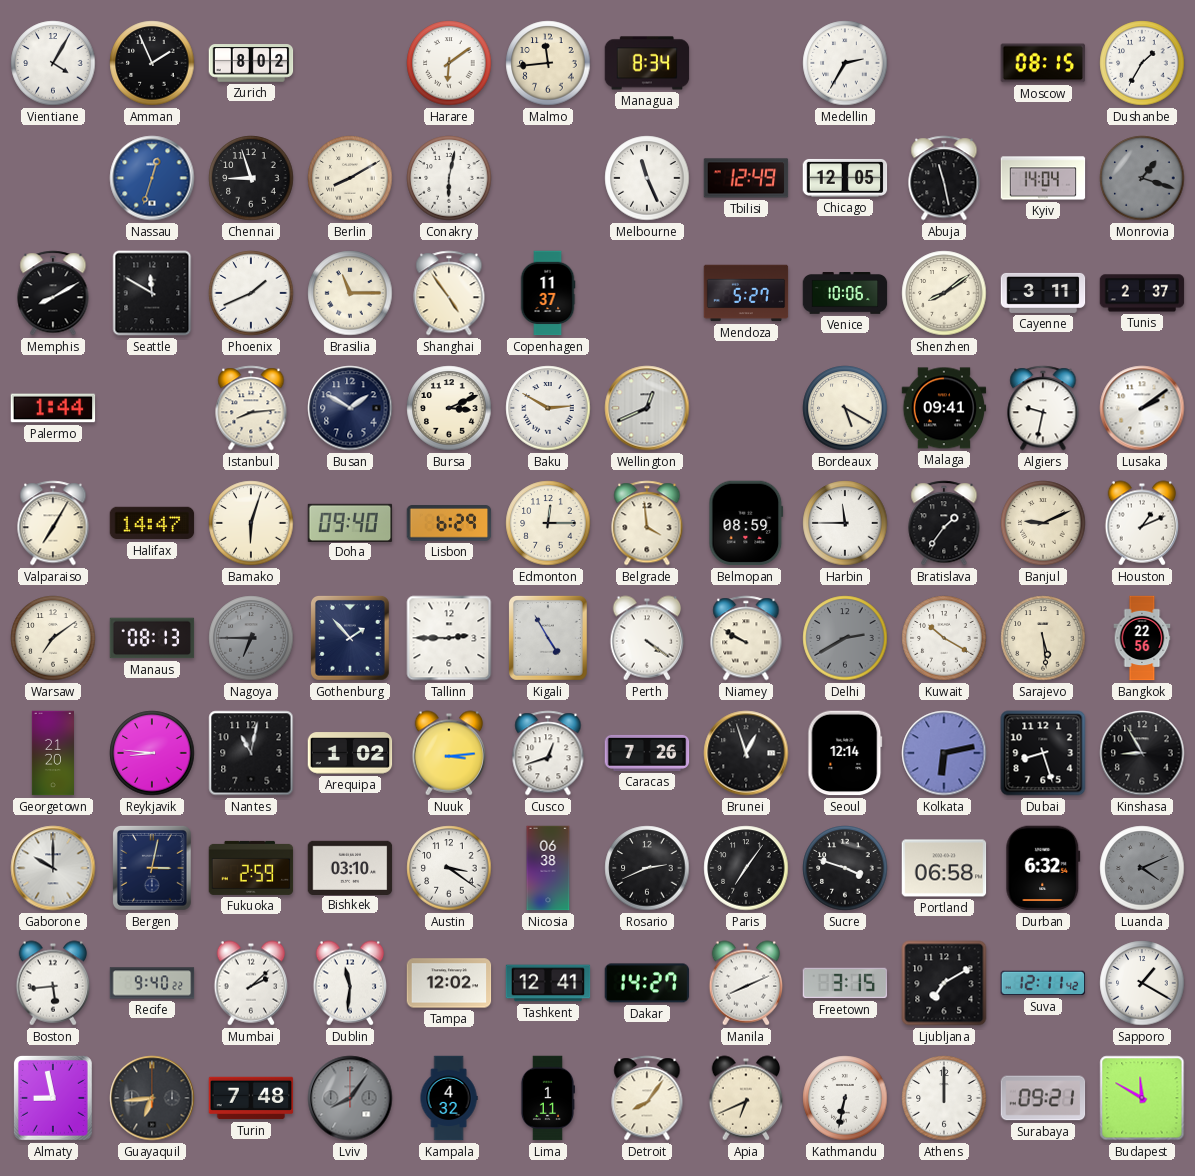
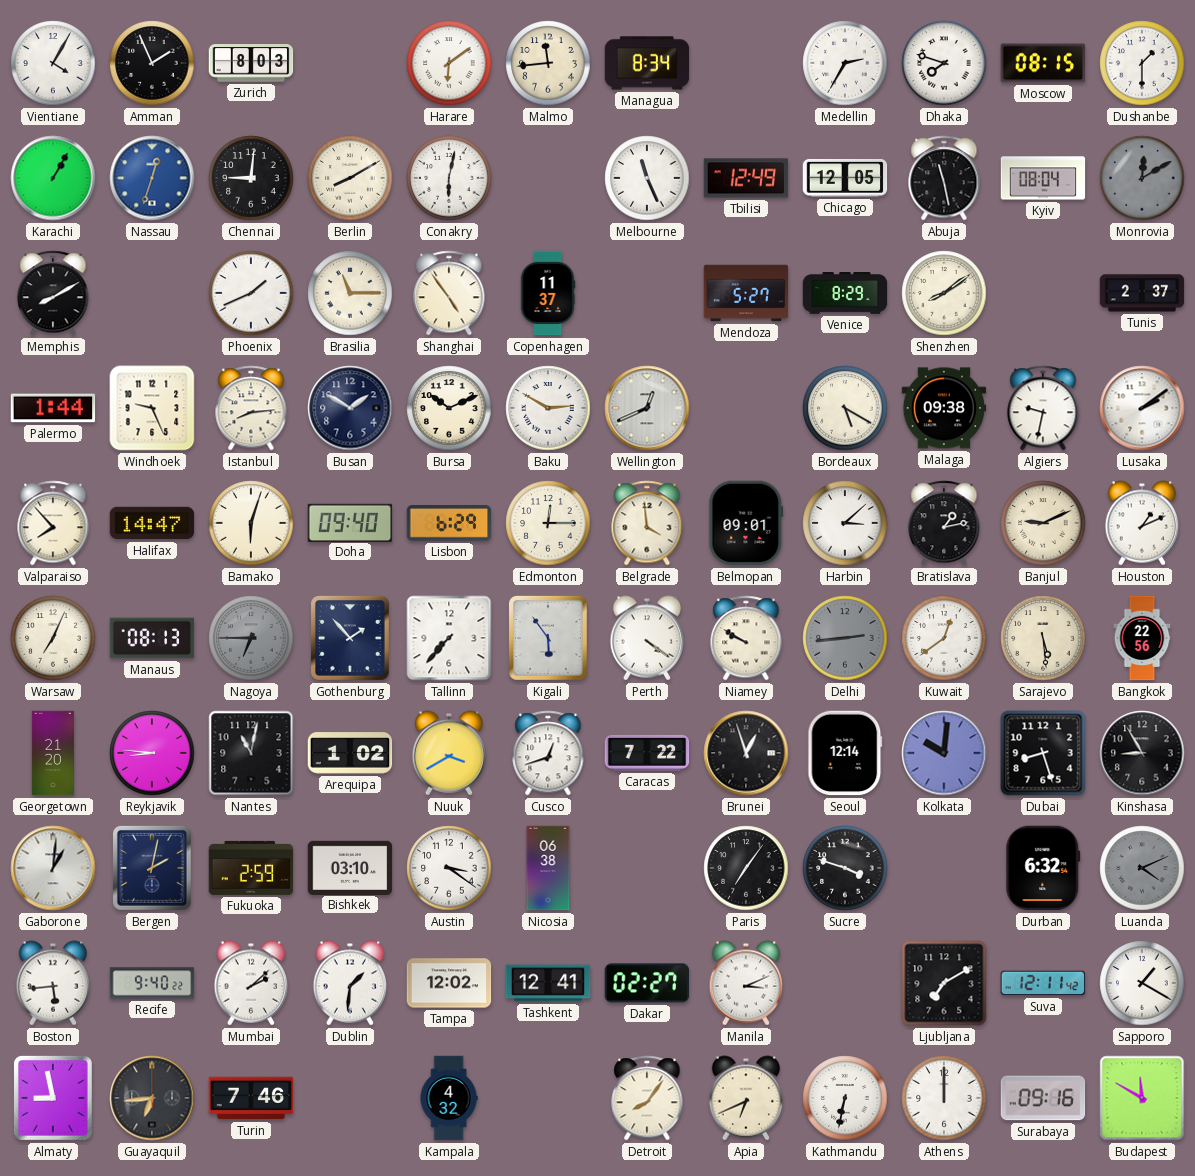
Zurich: 8:02 -> 8:03
Dhaka: none -> 7:48
Dushanbe: 1:35 -> 1:30
Karachi: none -> 1:05
Chennai: 8:57 -> 9:01
Kyiv: 14:04 -> 08:04
Monrovia: 1:18 -> 12:10
Seattle: 11:50 -> none
Venice: 10:06 -> 8:29
Cayenne: 3:11 -> none
Windhoek: none -> 9:26
Bursa: 3:11 -> 10:11
Malaga: 09:41 -> 09:38
Valparaiso: 7:05 -> 7:53
Belmopan: 08:59 -> 09:01
Harbin: 11:45 -> 3:08
Bratislava: 1:36 -> 1:13
Warsaw: 7:09 -> 7:04
Tallinn: 2:45 -> 7:37
Kigali: 4:55 -> 5:54
Delhi: 2:40 -> 2:44
Kuwait: 10:20 -> 12:39
Nuuk: 3:14 -> 3:40
Caracas: 7:26 -> 7:22
Kolkata: 6:13 -> 10:01
Gaborone: 10:00 -> 1:01
Bergen: 3:02 -> 2:02
Rosario: 2:41 -> none
Portland: 06:58 -> none
Dublin: 11:31 -> 1:31
Dakar: 14:27 -> 02:27
Manila: 8:11 -> 3:11
Freetown: 3:15 -> none
Turin: 7:48 -> 7:46
Lviv: 8:06 -> none
Lima: 1:11 -> none
Surabaya: 09:21 -> 09:16
